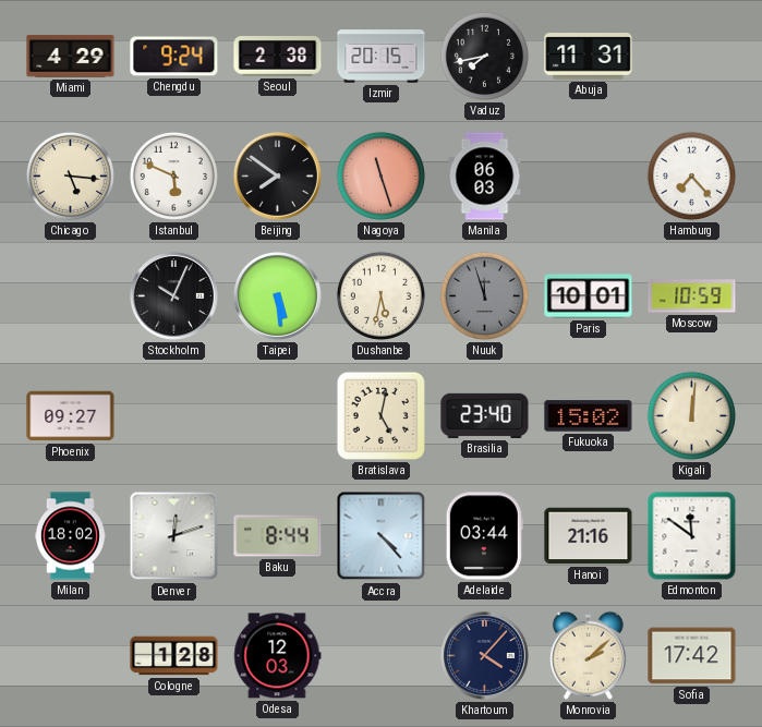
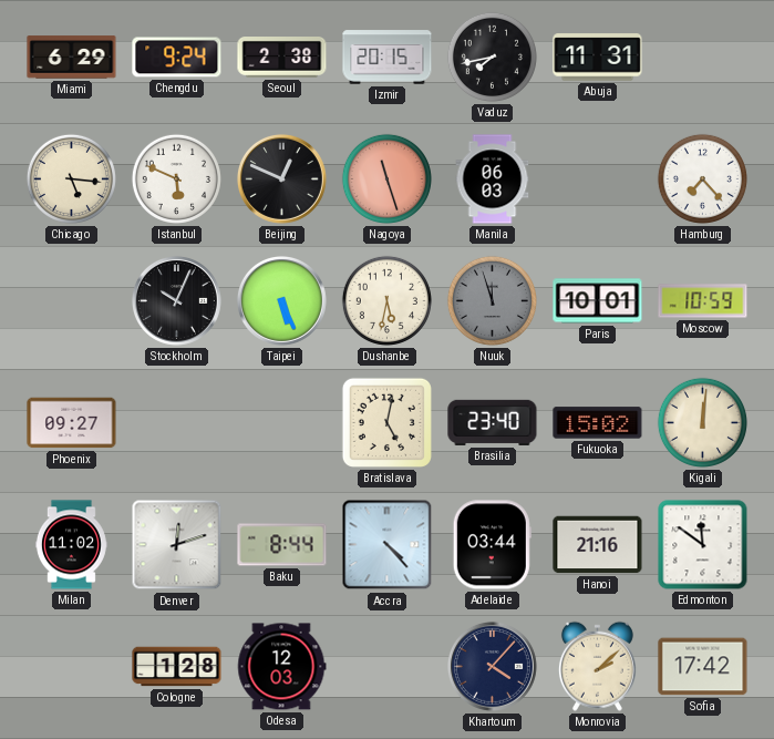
Miami: 4:29 -> 6:29
Beijing: 7:51 -> 12:49
Taipei: 5:29 -> 5:26
Milan: 18:02 -> 11:02
